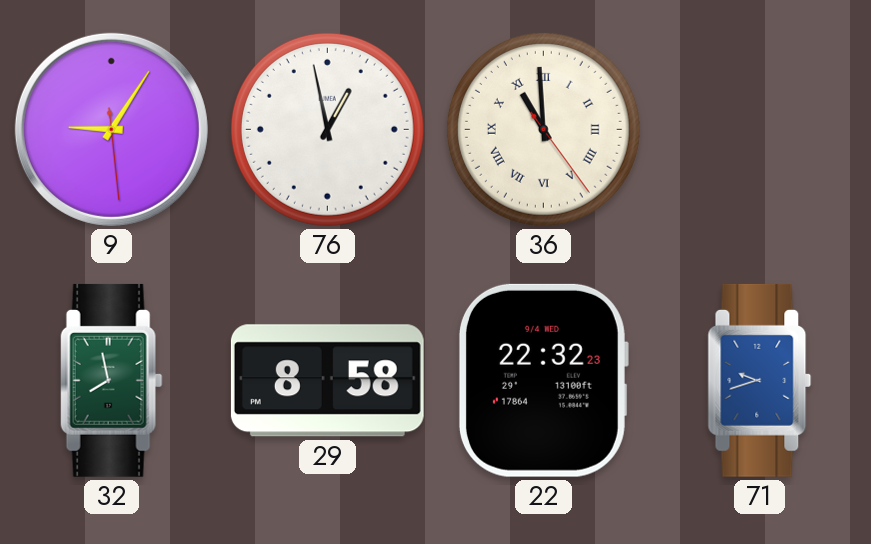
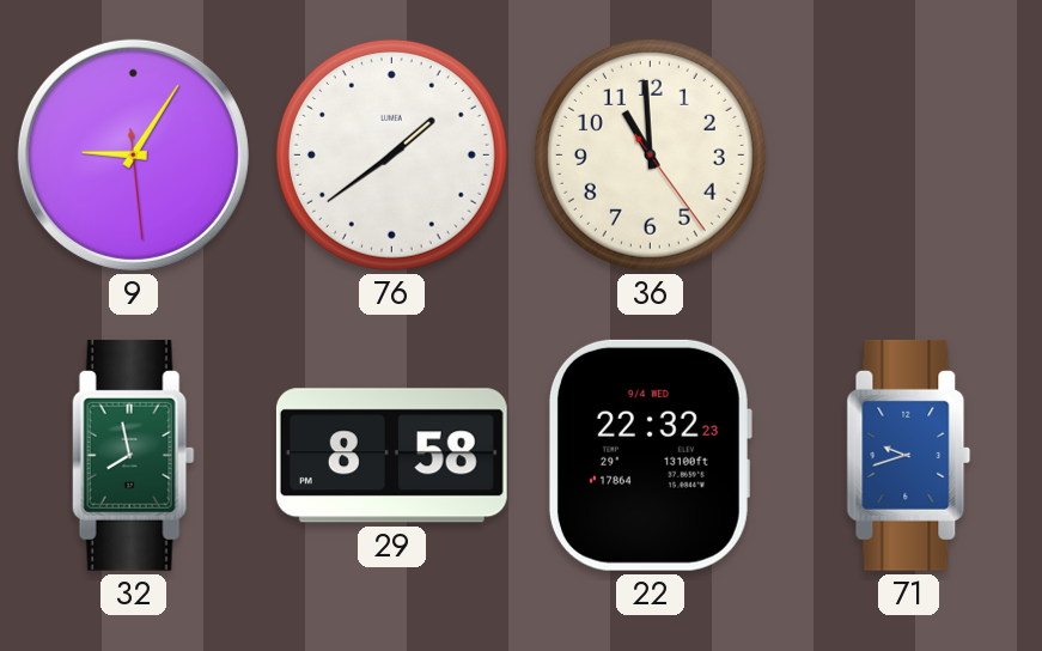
76: 12:58 -> 1:39
36 numerals: Roman -> Arabic
